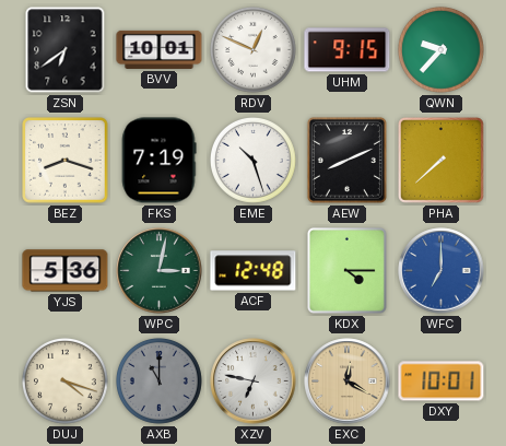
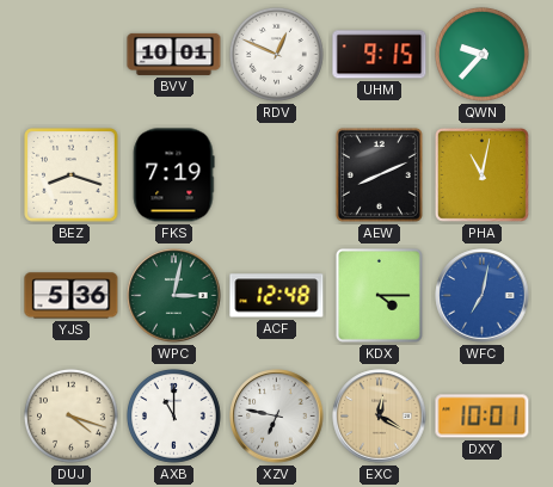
ZSN: 6:39 -> none
EME: 10:27 -> none
PHA: 7:38 -> 11:02
WFC: 7:00 -> 7:02
AXB dial: grey -> white
